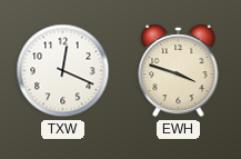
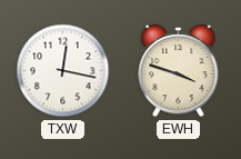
TXW: 12:19 -> 12:17
